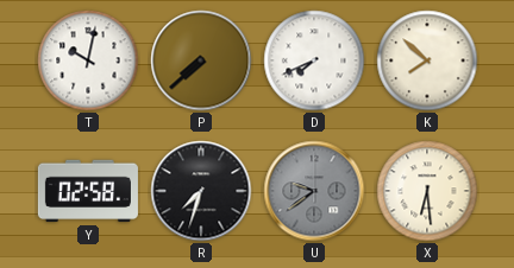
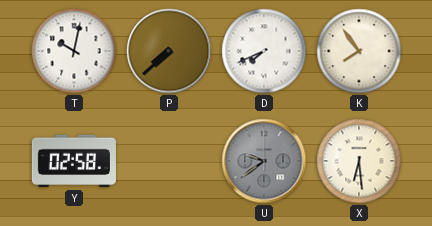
K: 7:52 -> 7:54
R: 7:33 -> none
